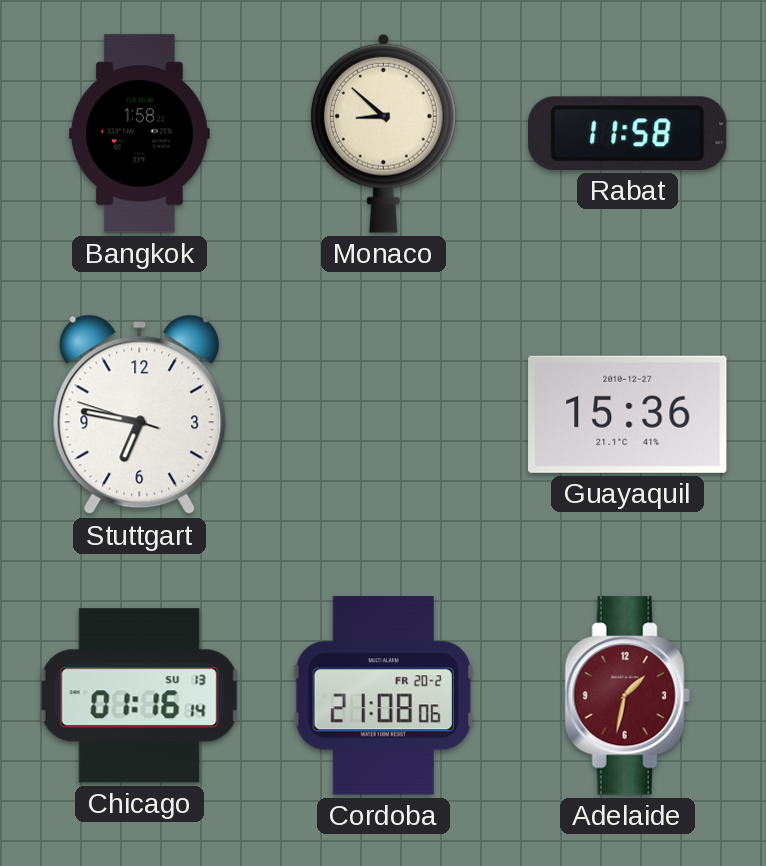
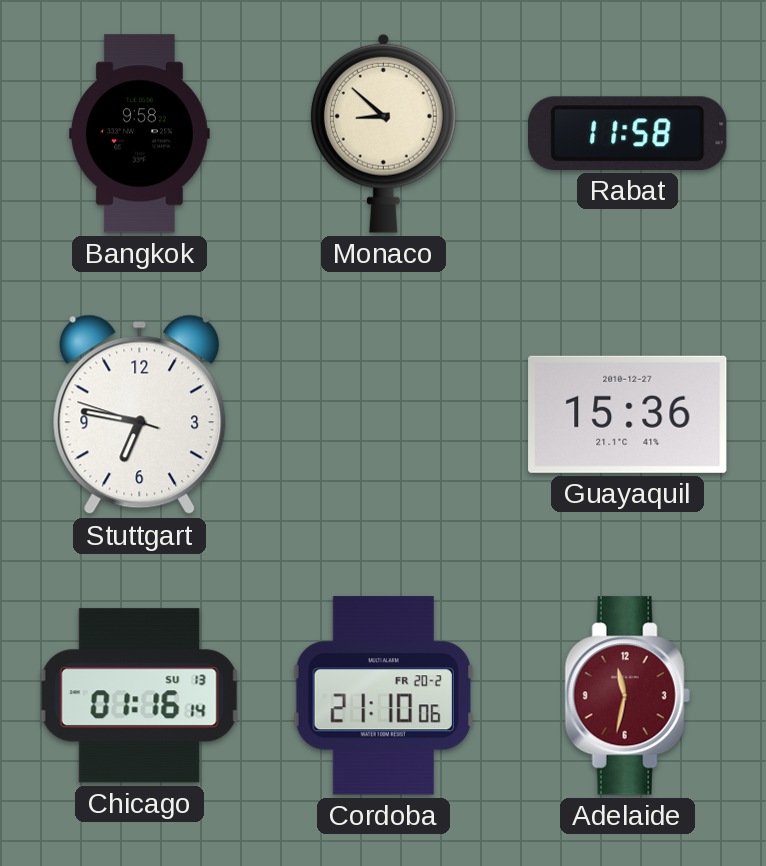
Bangkok: 1:58 -> 9:58
Cordoba: 21:08 -> 21:10
Adelaide: 1:32 -> 11:32
